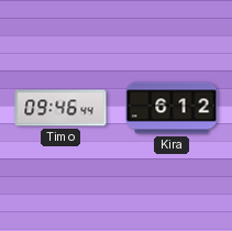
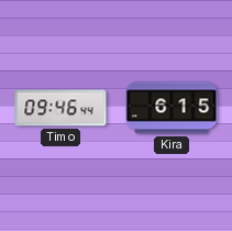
Kira: 6:12 -> 6:15
